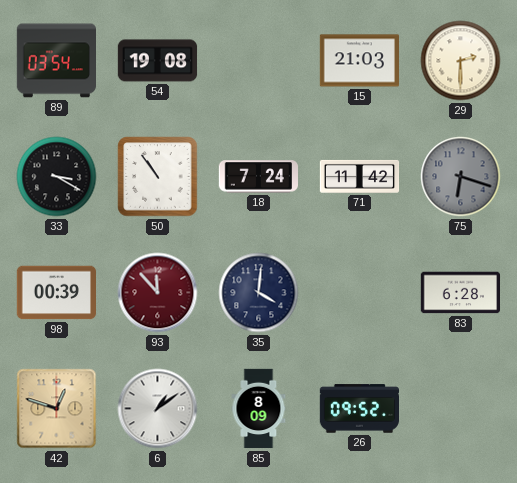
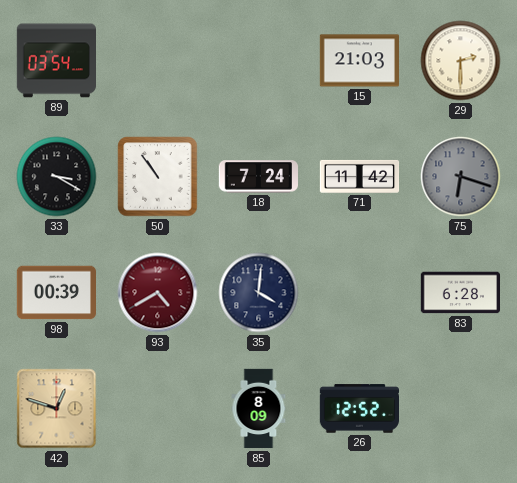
54: 19:08 -> none
93: 11:53 -> 4:40
6: 1:09 -> none
26: 09:52 -> 12:52
